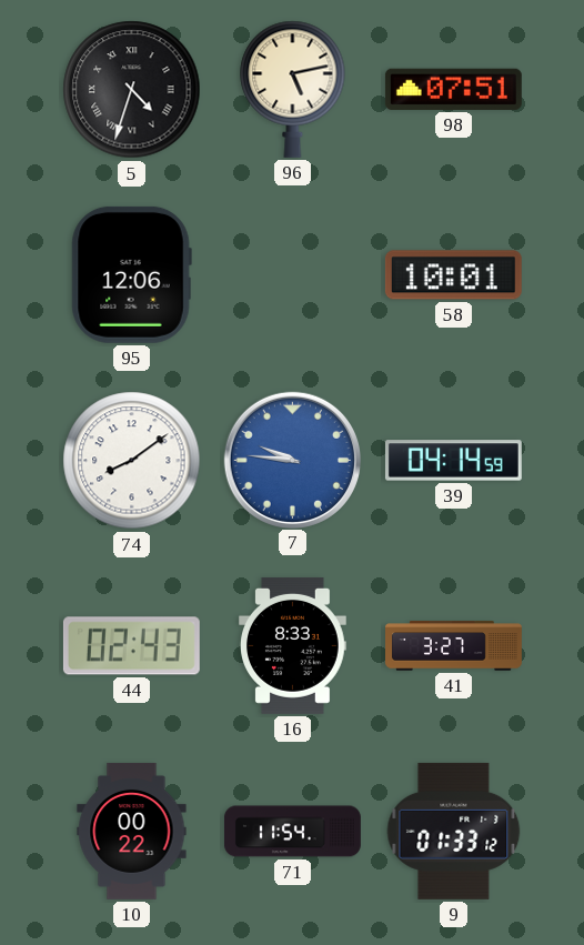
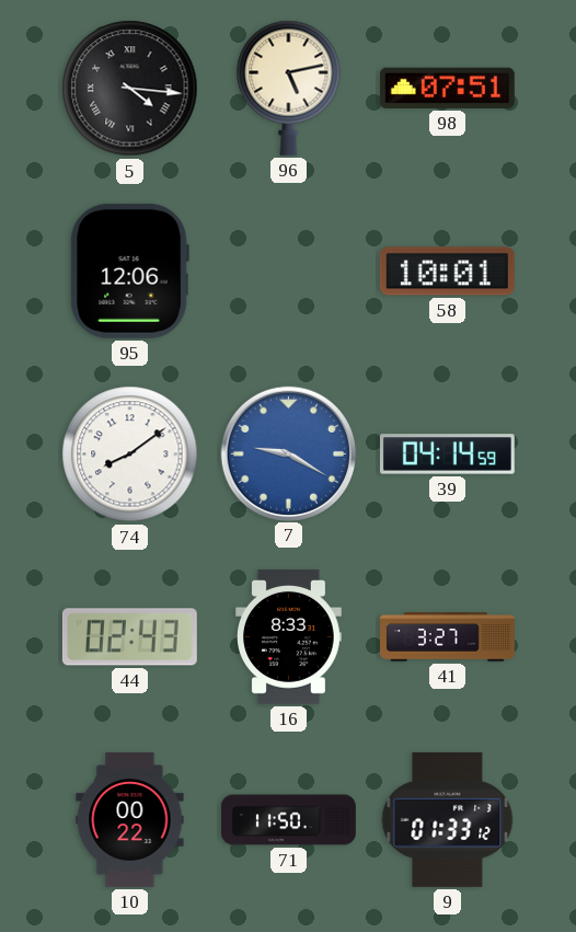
5: 4:33 -> 4:16
7: 9:46 -> 9:20
71: 11:54 -> 11:50
